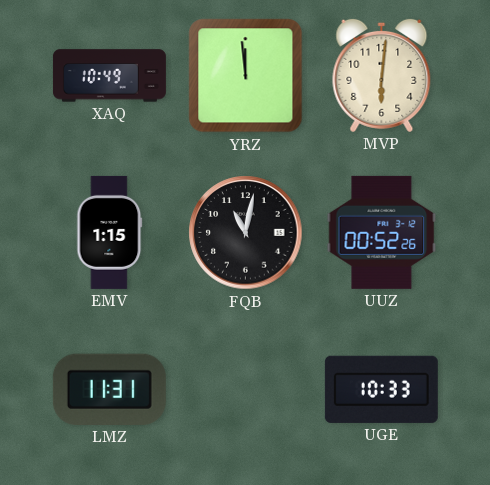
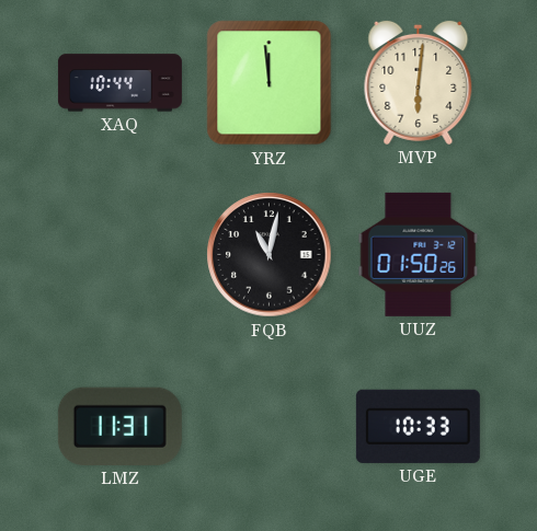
XAQ: 10:49 -> 10:44
EMV: 1:15 -> none
UUZ: 00:52 -> 01:50
